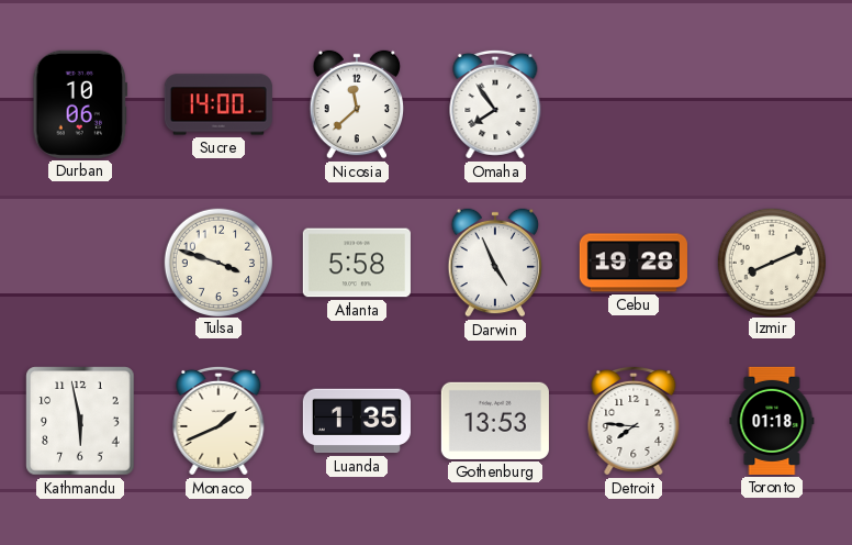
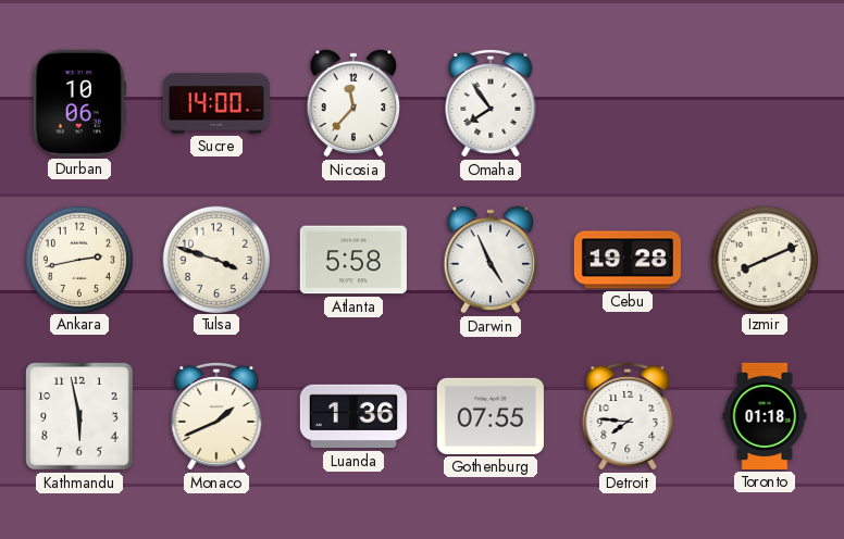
Nicosia: 11:38 -> 11:37
Ankara: none -> 2:43
Luanda: 1:35 -> 1:36
Gothenburg: 13:53 -> 07:55
